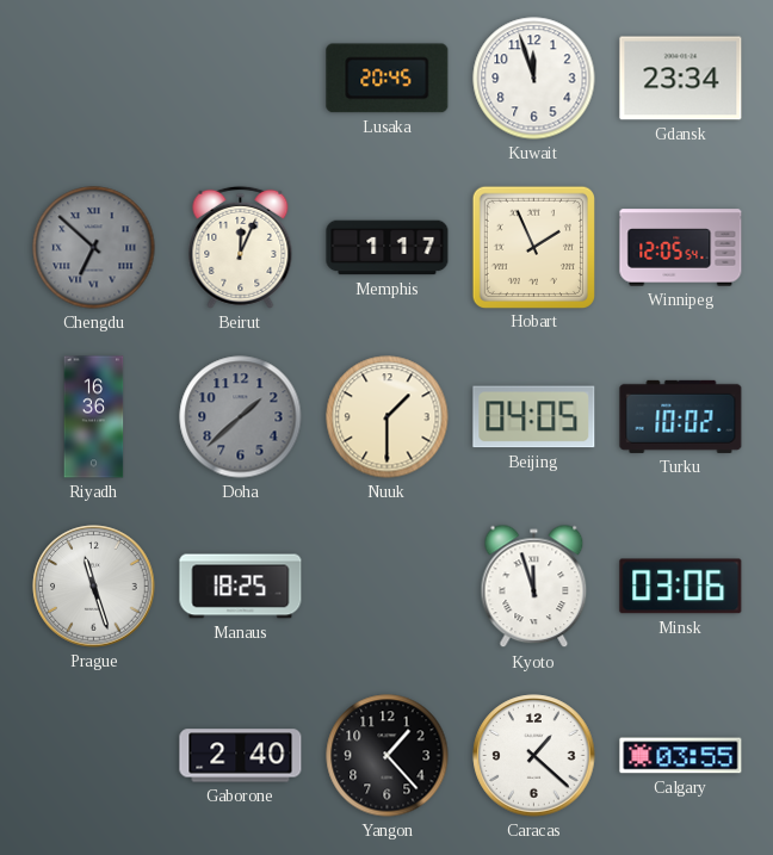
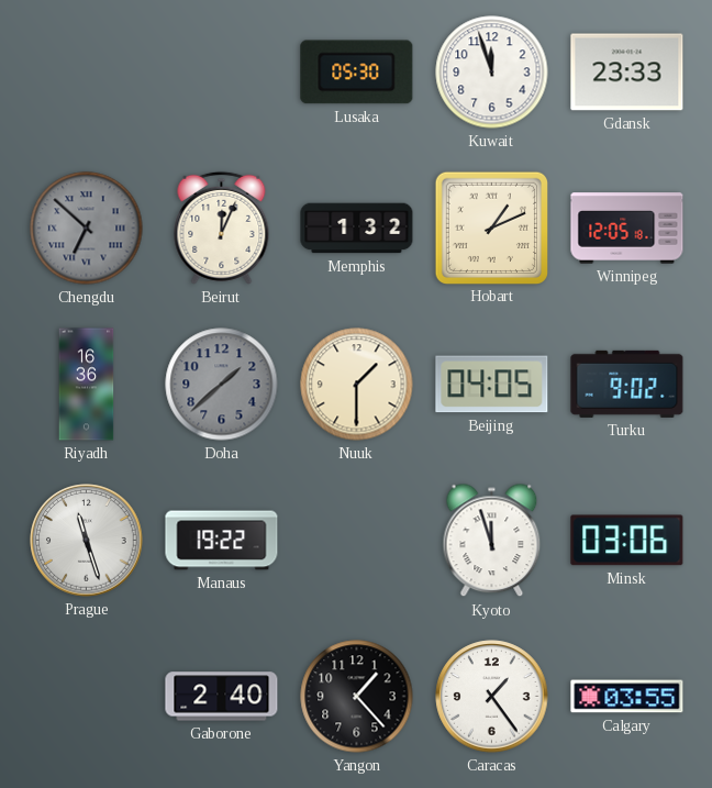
Lusaka: 20:45 -> 05:30
Gdansk: 23:34 -> 23:33
Memphis: 1:17 -> 1:32
Hobart: 1:56 -> 1:11
Winnipeg: 12:05:54 -> 12:05:18
Turku: 10:02 -> 9:02
Manaus: 18:25 -> 19:22
Caracas: 1:22 -> 1:24
